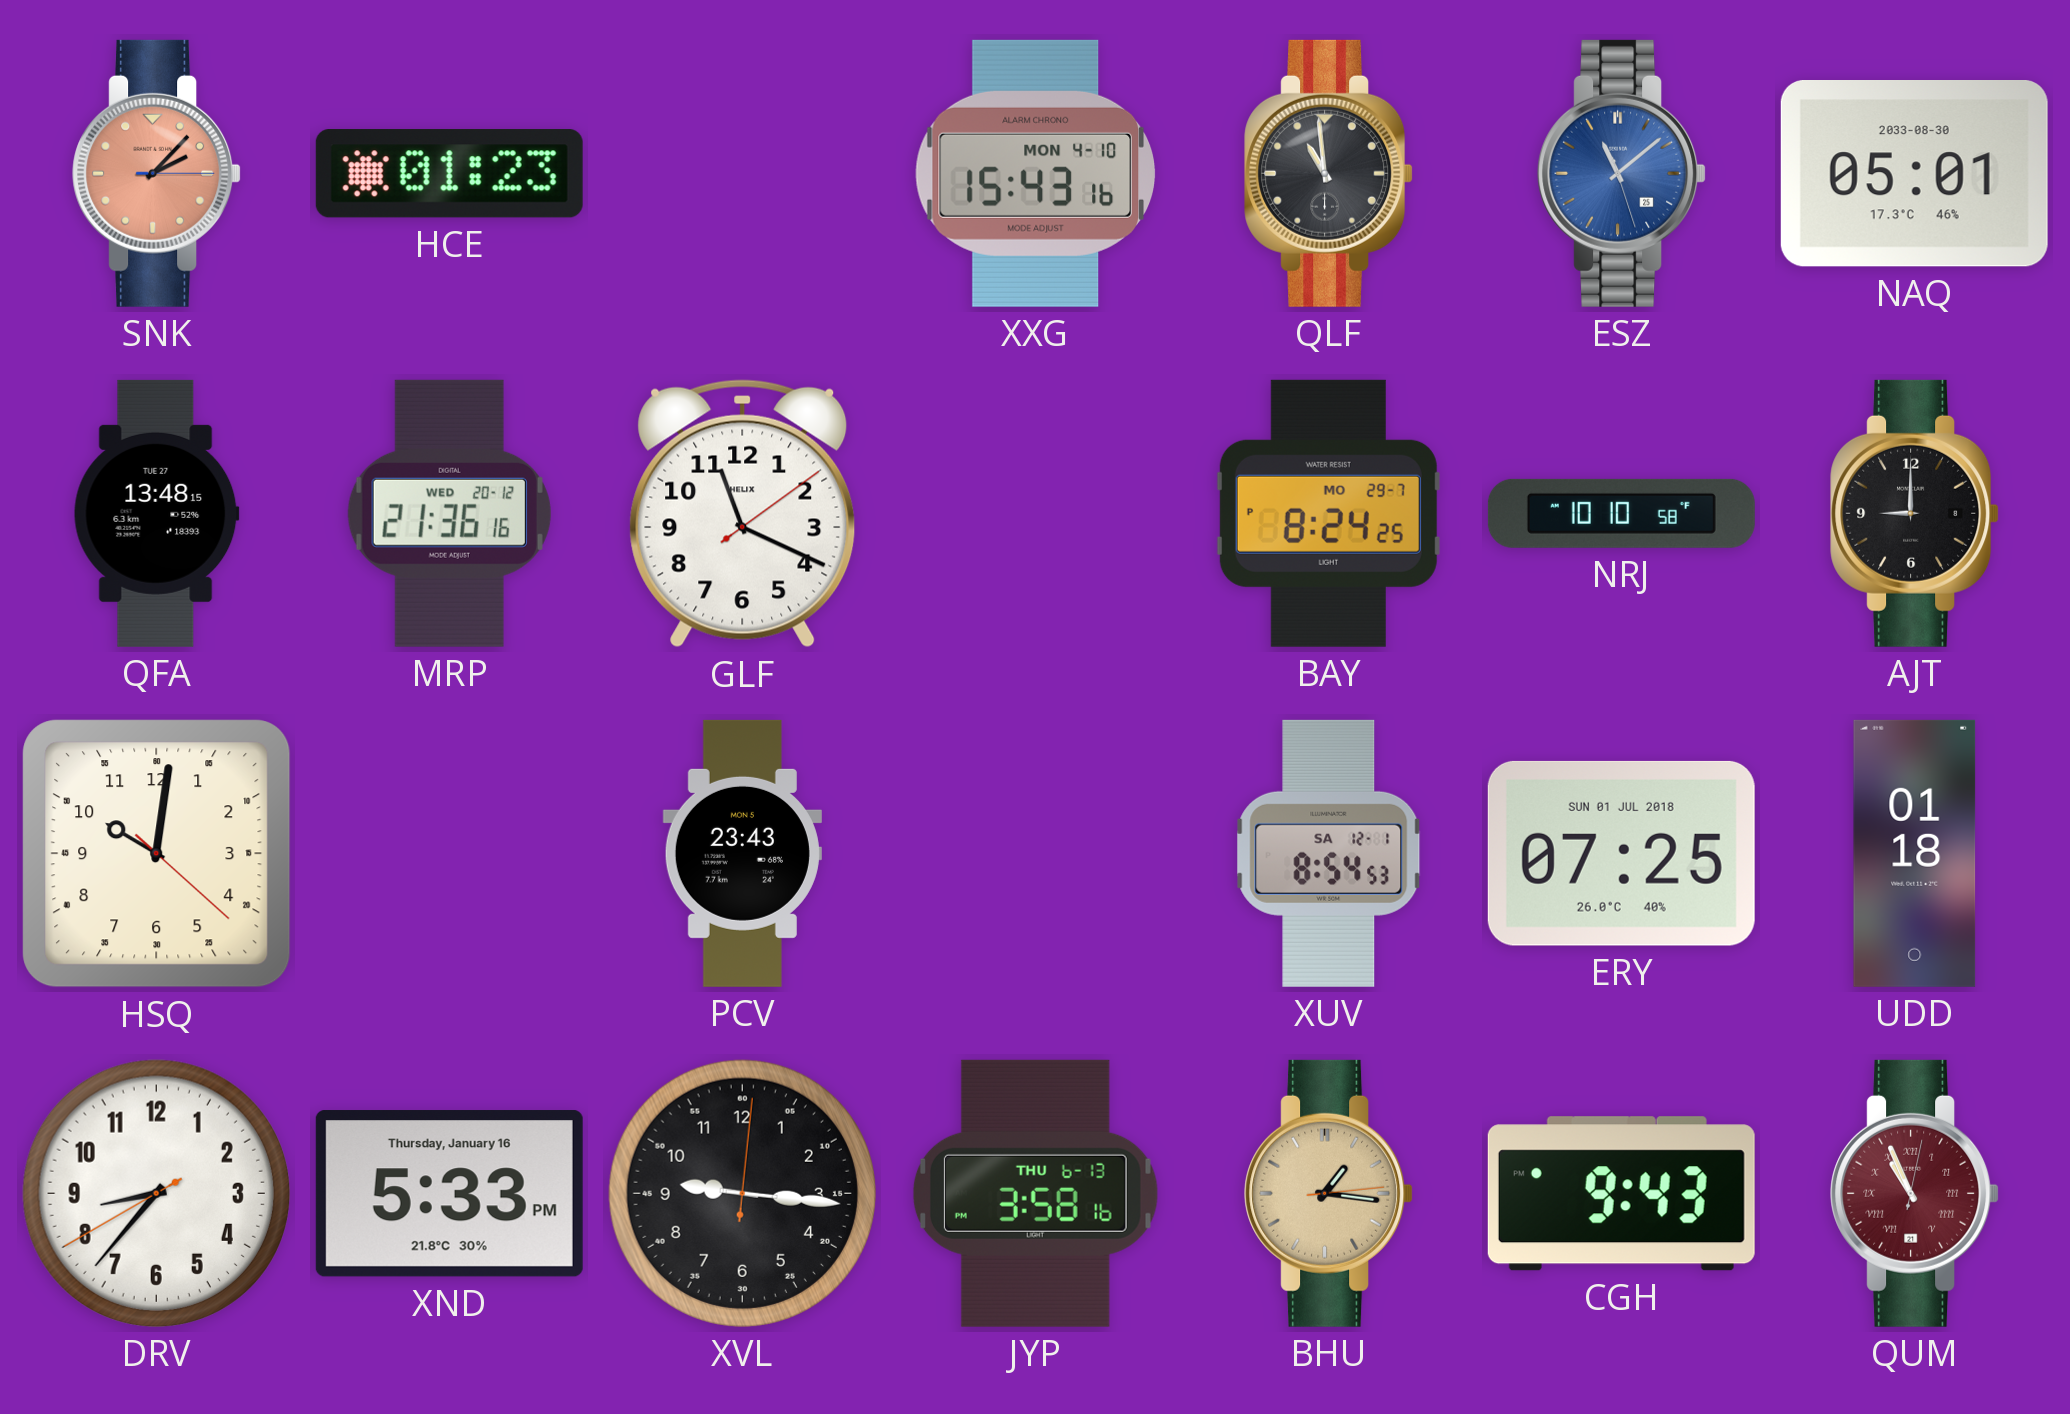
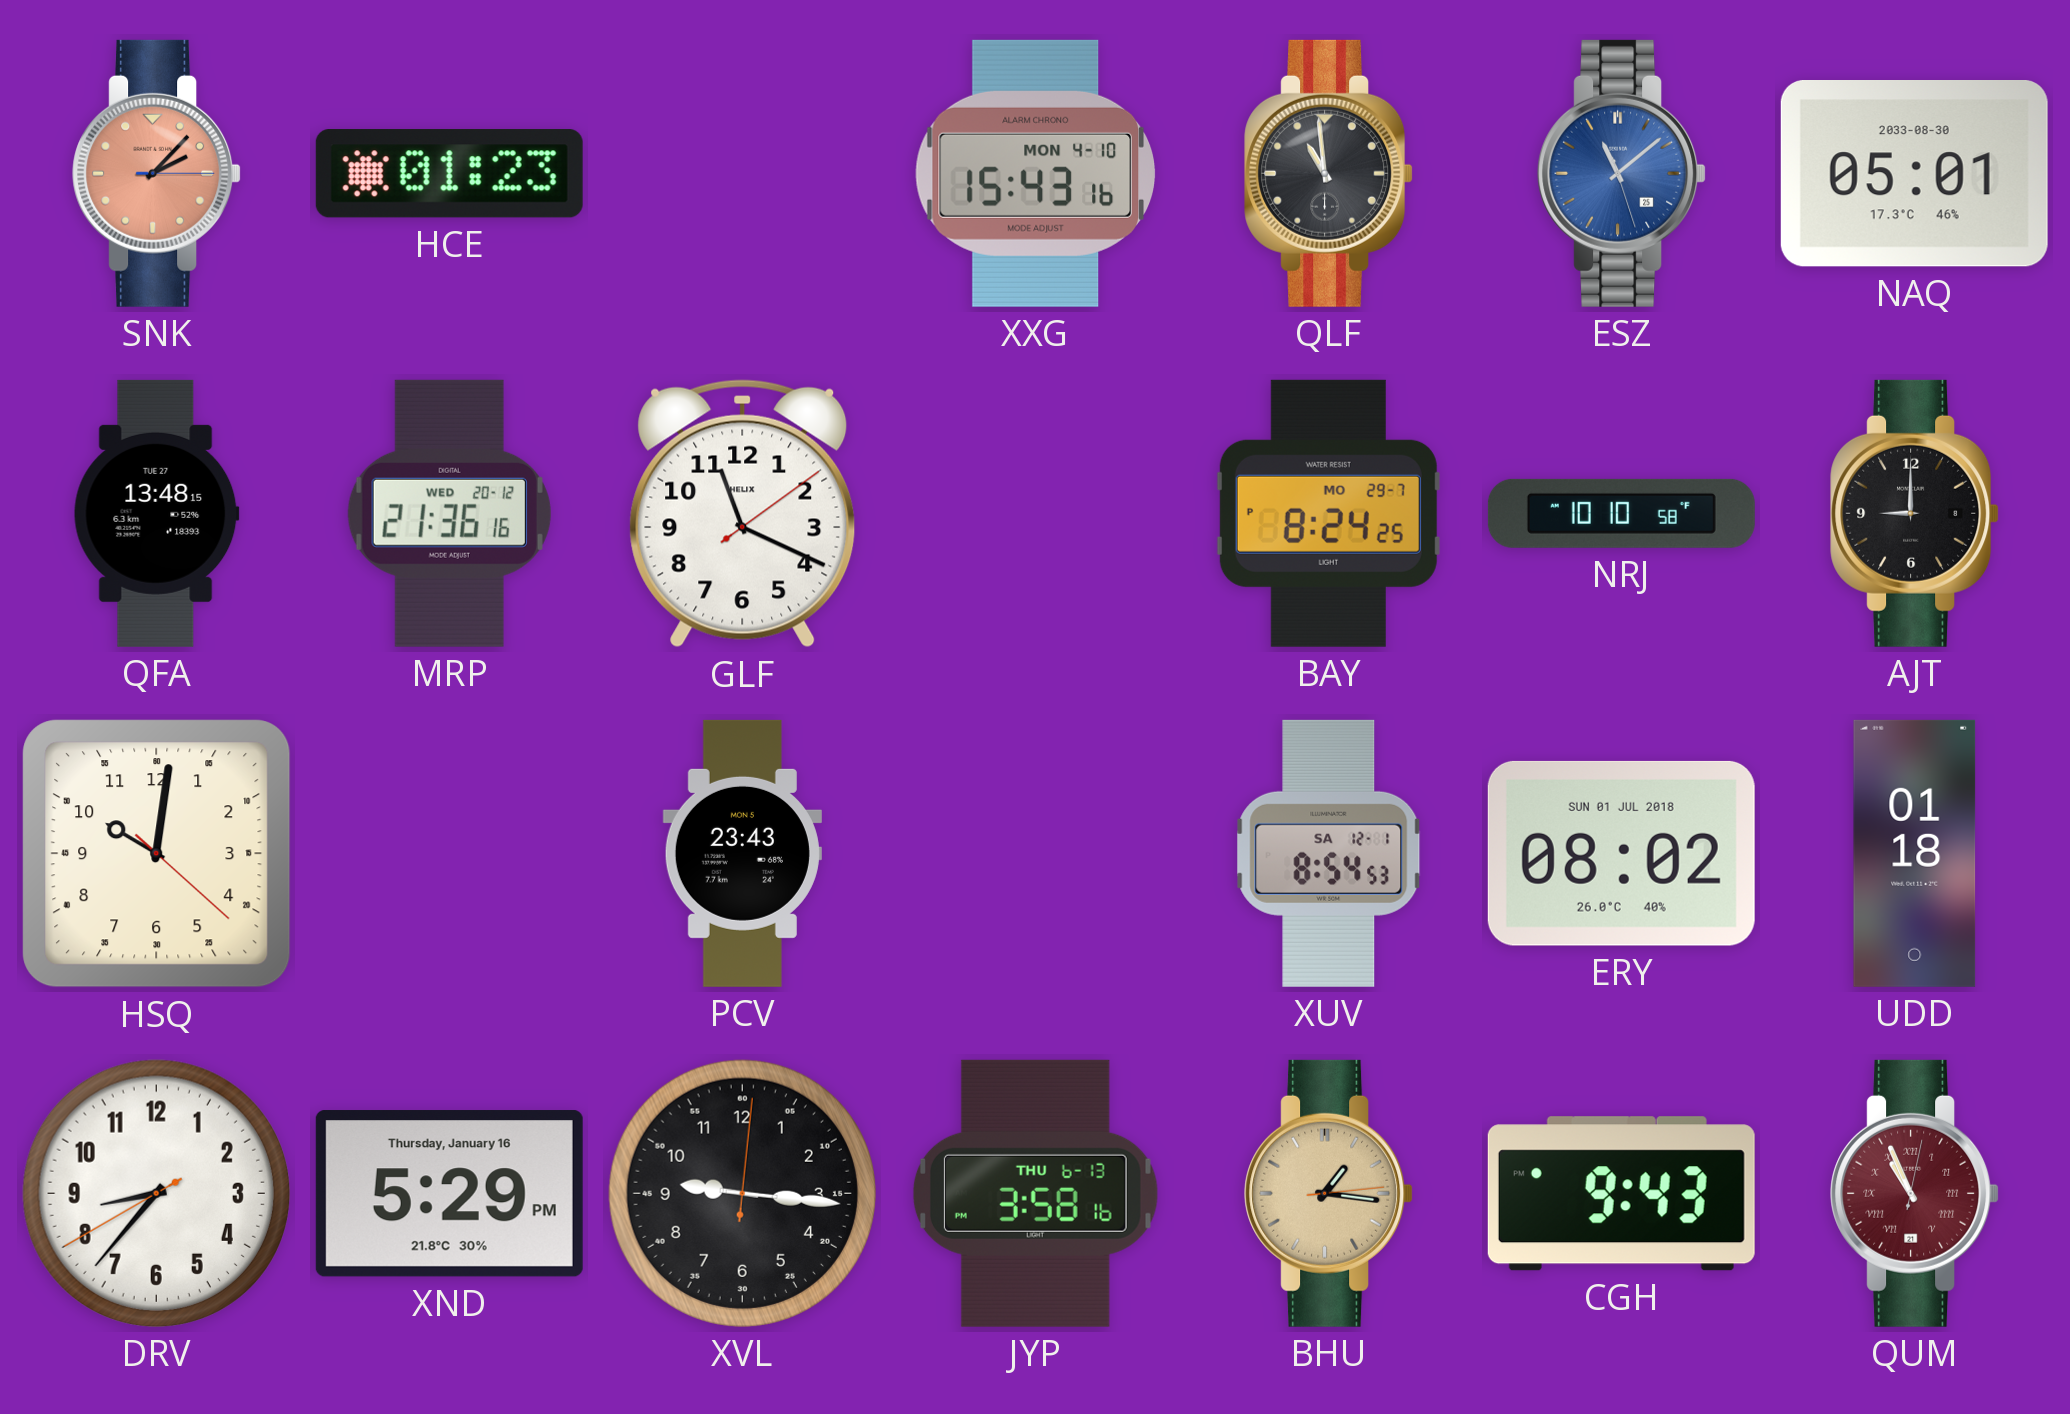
ERY: 07:25 -> 08:02
XND: 5:33 -> 5:29
